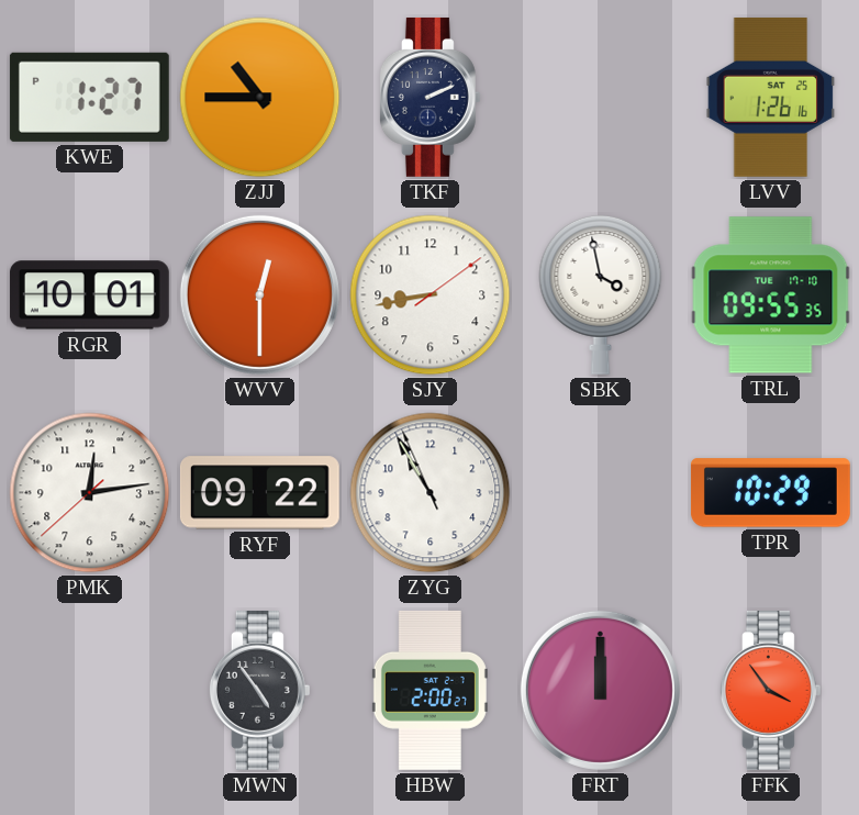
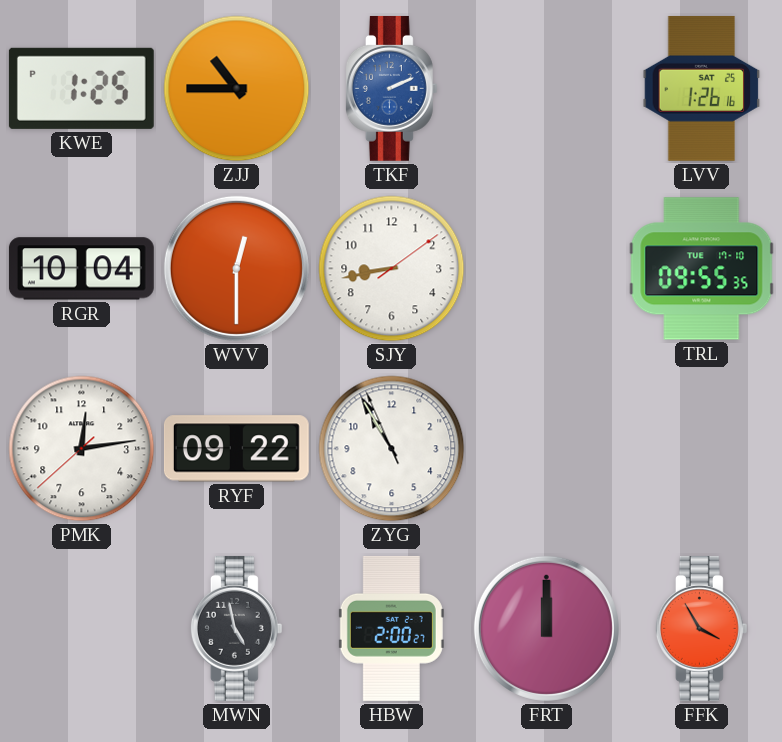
KWE: 1:27 -> 1:25
TKF dial: navy -> blue
RGR: 10:01 -> 10:04
SBK: 3:58 -> none
TPR: 10:29 -> none
MWN: 4:54 -> 4:58
FFK: 3:54 -> 3:55
